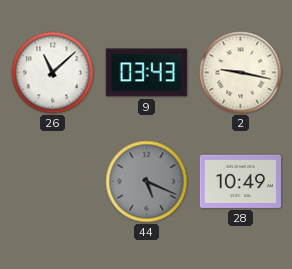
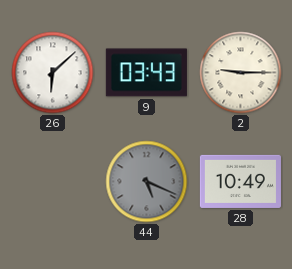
26: 11:08 -> 6:08
2: 9:17 -> 9:15
